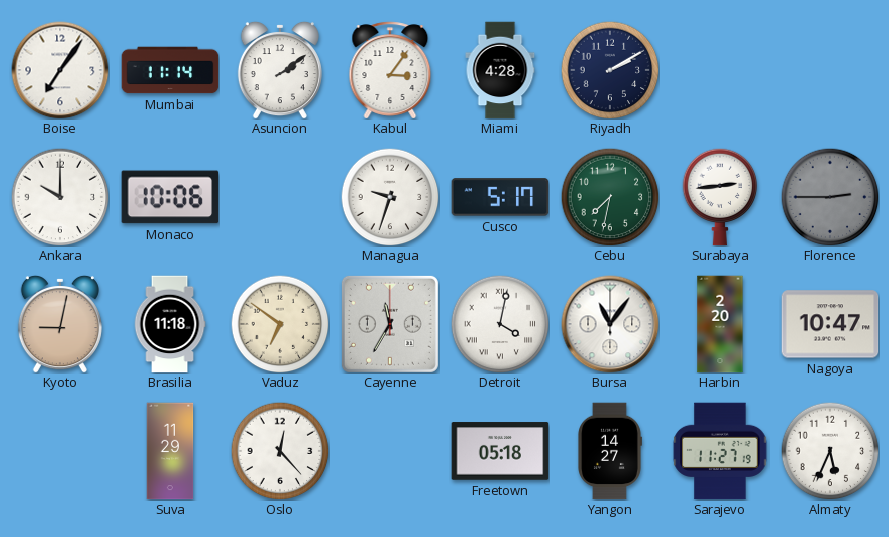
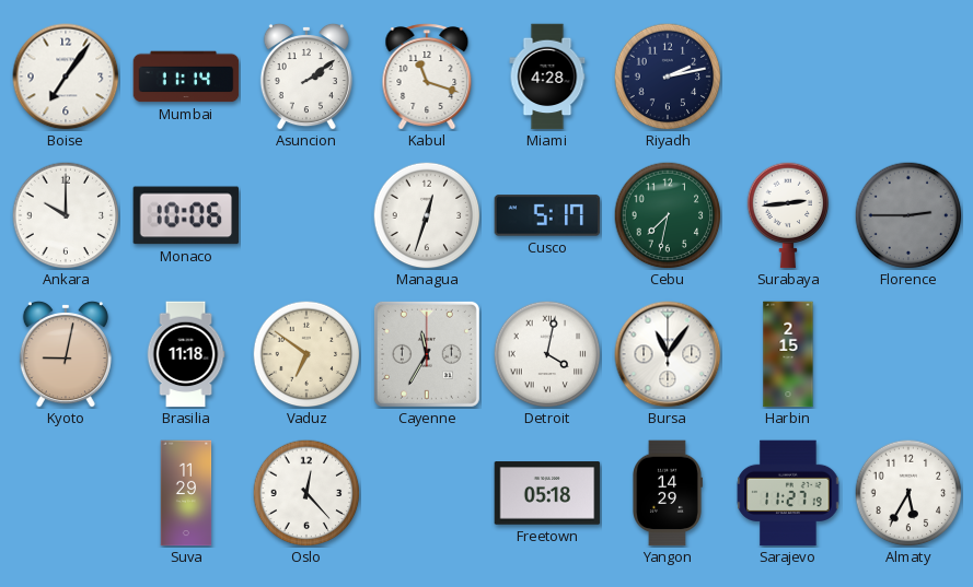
Kabul: 3:06 -> 11:18
Riyadh: 2:10 -> 2:13
Managua: 9:33 -> 12:33
Harbin: 2:20 -> 2:15
Nagoya: 10:47 -> none
Yangon: 14:27 -> 14:29
Almaty: 5:34 -> 5:35
